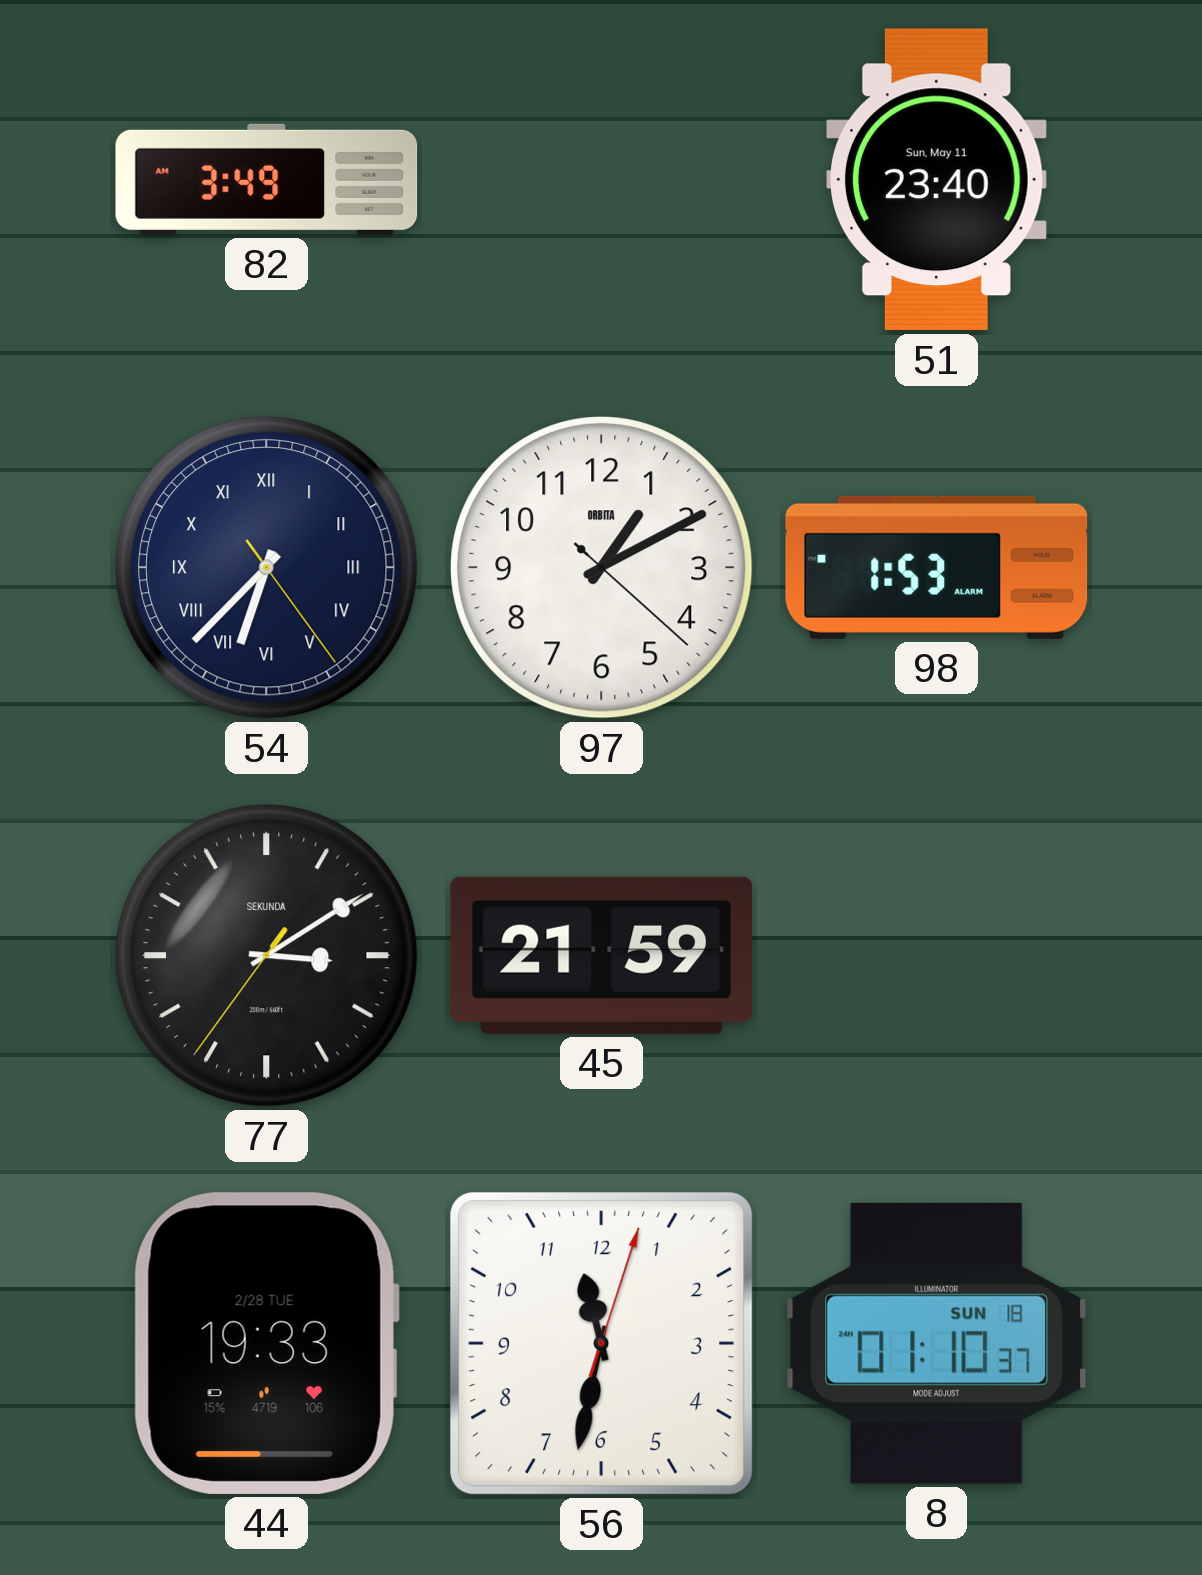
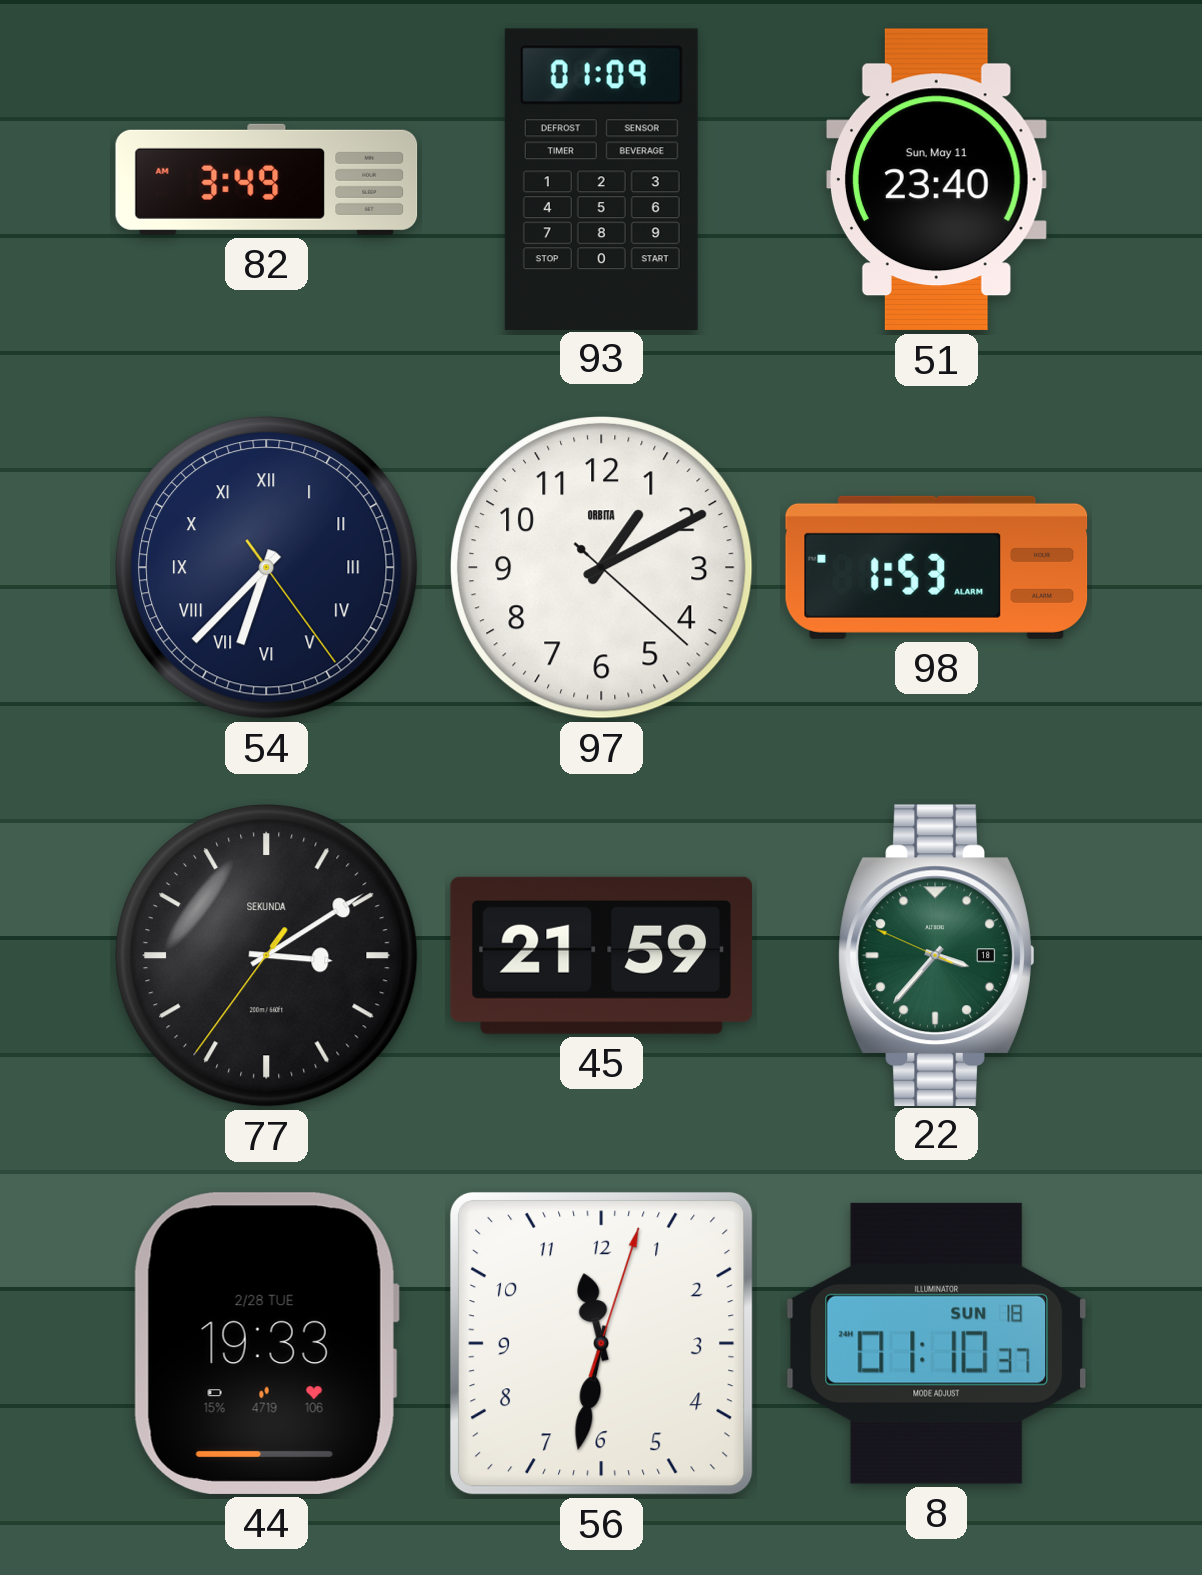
93: none -> 01:09
22: none -> 3:36
